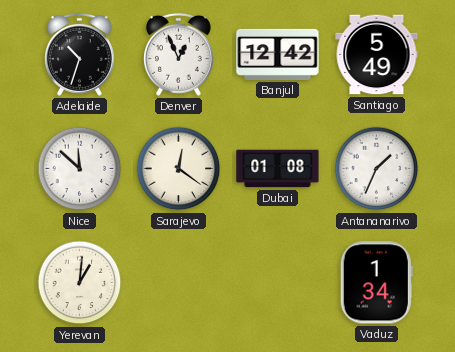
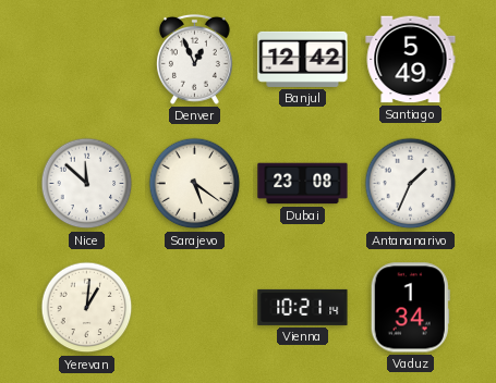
Adelaide: 10:33 -> none
Sarajevo: 12:21 -> 5:21
Dubai: 01:08 -> 23:08
Vienna: none -> 10:21
